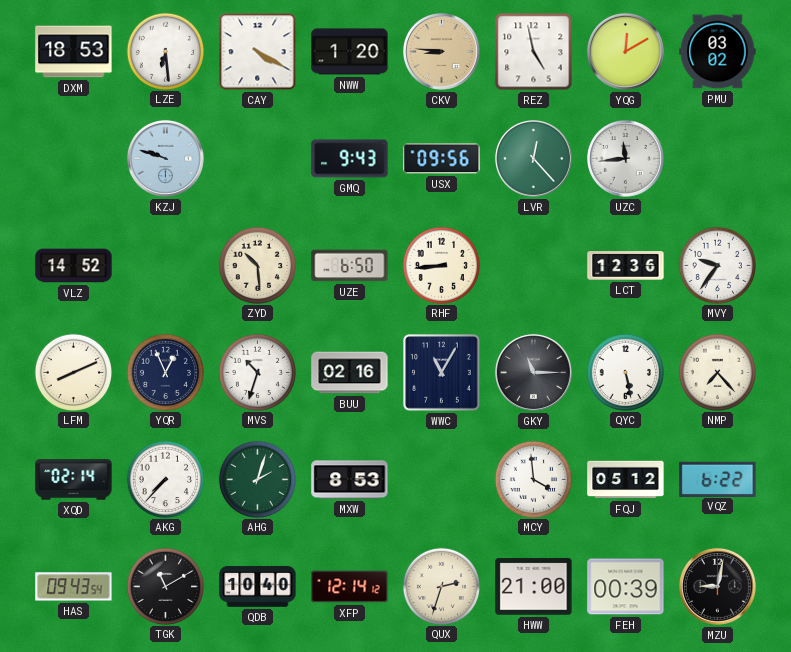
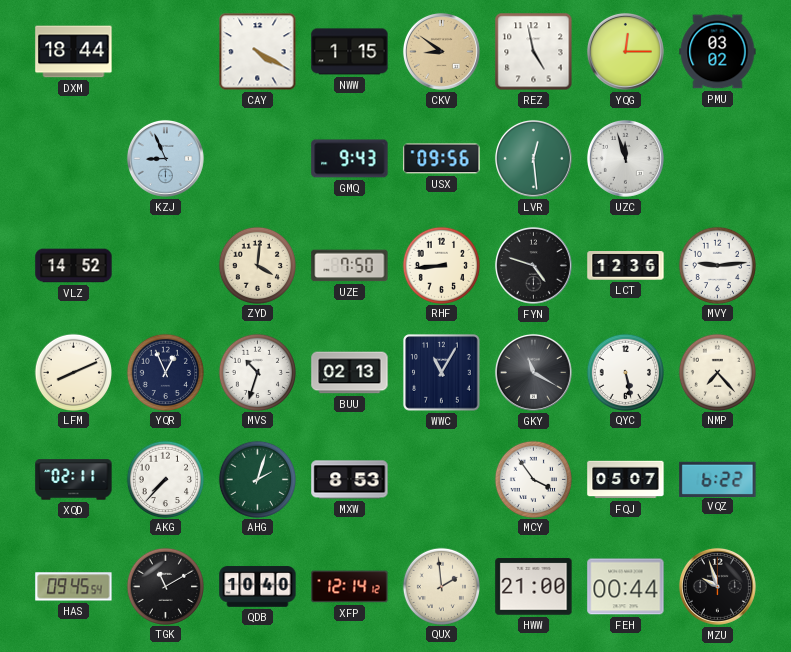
DXM: 18:53 -> 18:44
LZE: 6:29 -> none
NWW: 1:20 -> 1:15
CKV: 8:46 -> 8:51
YQG: 12:10 -> 12:15
KZJ: 9:48 -> 8:56
LVR: 12:23 -> 12:29
UZC: 11:44 -> 11:57
ZYD: 10:29 -> 4:01
UZE: 6:50 -> 7:50
FYN: none -> 4:48
MVY: 9:36 -> 9:14
BUU: 02:16 -> 02:13
GKY: 11:15 -> 11:20
XQD: 02:14 -> 02:11
MCY: 3:59 -> 3:54
FQJ: 05:12 -> 05:07
HAS: 09:43 -> 09:45
QUX: 2:33 -> 1:59
FEH: 00:39 -> 00:44
MZU: 9:02 -> 9:57
